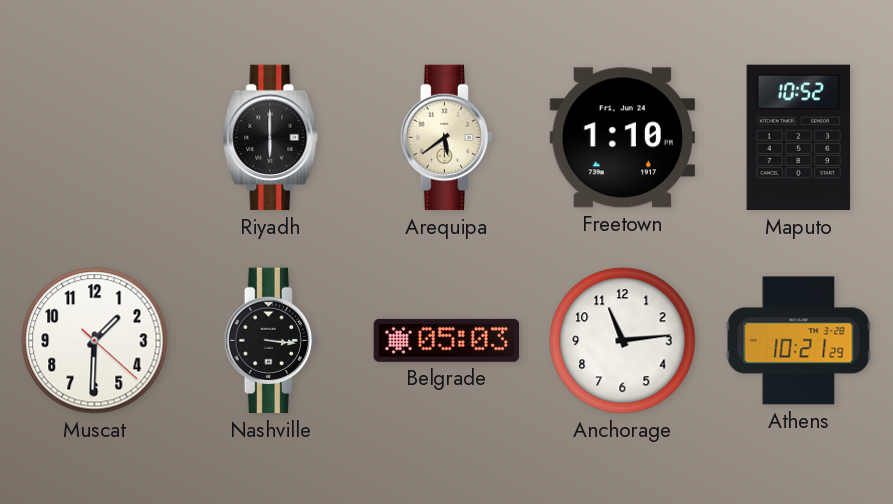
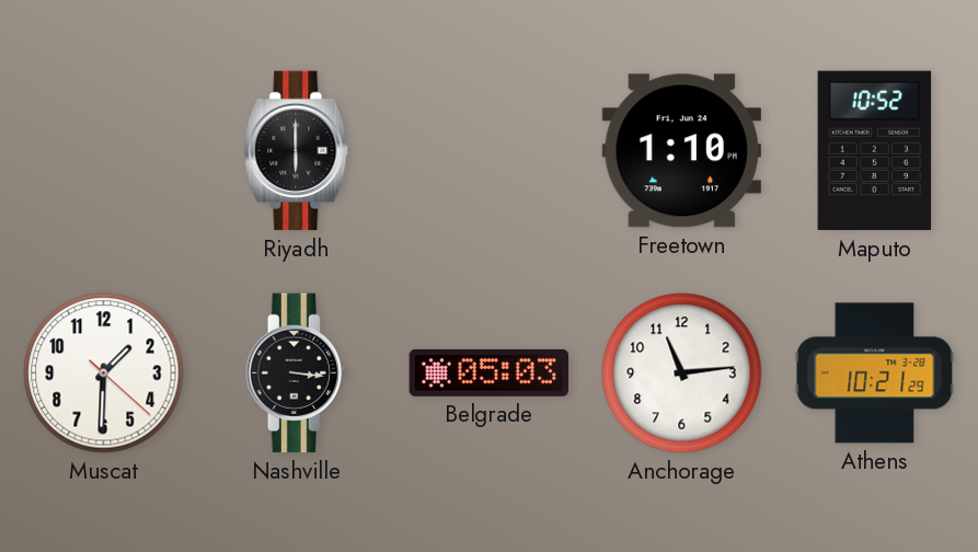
Arequipa: 5:39 -> none
